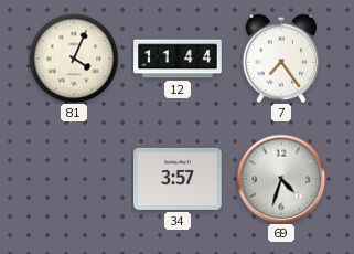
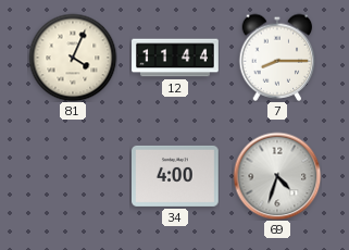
7: 7:24 -> 8:15
34: 3:57 -> 4:00
